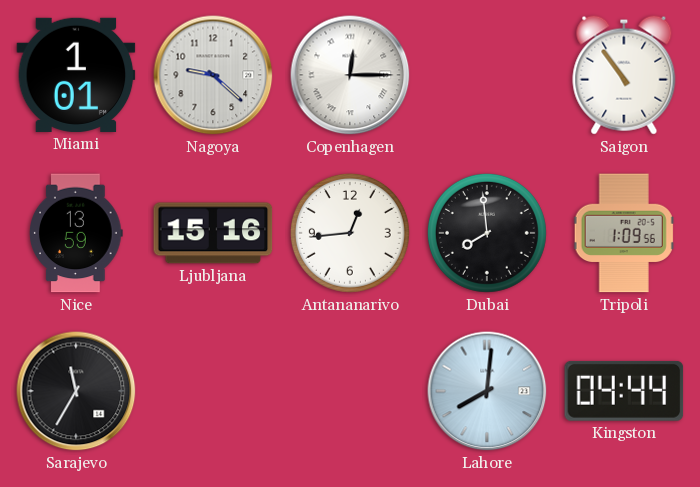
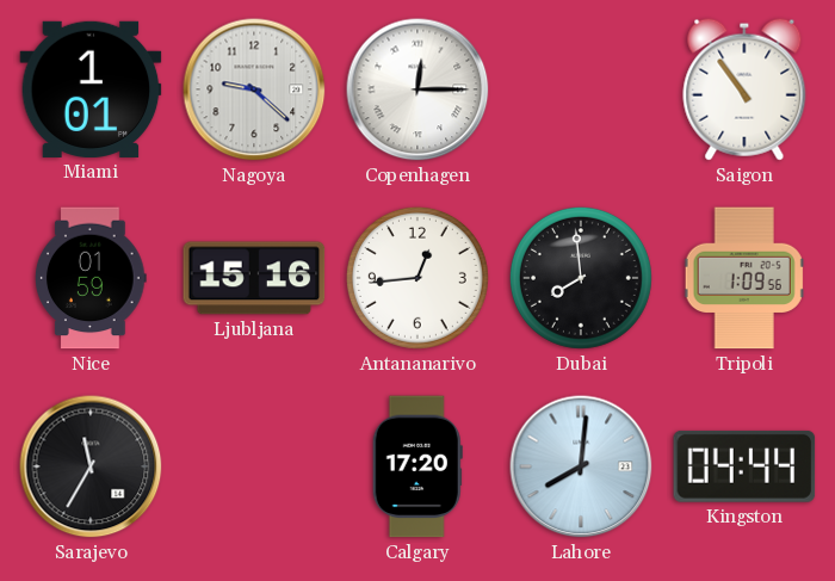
Nice: 13:59 -> 01:59
Calgary: none -> 17:20
